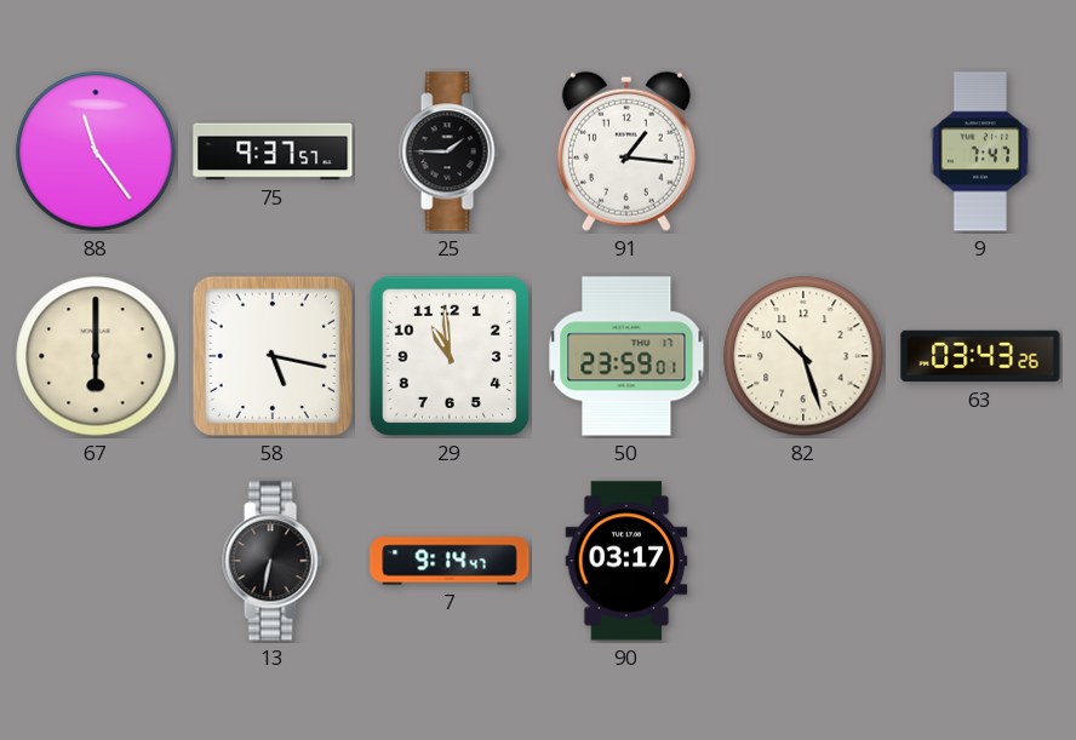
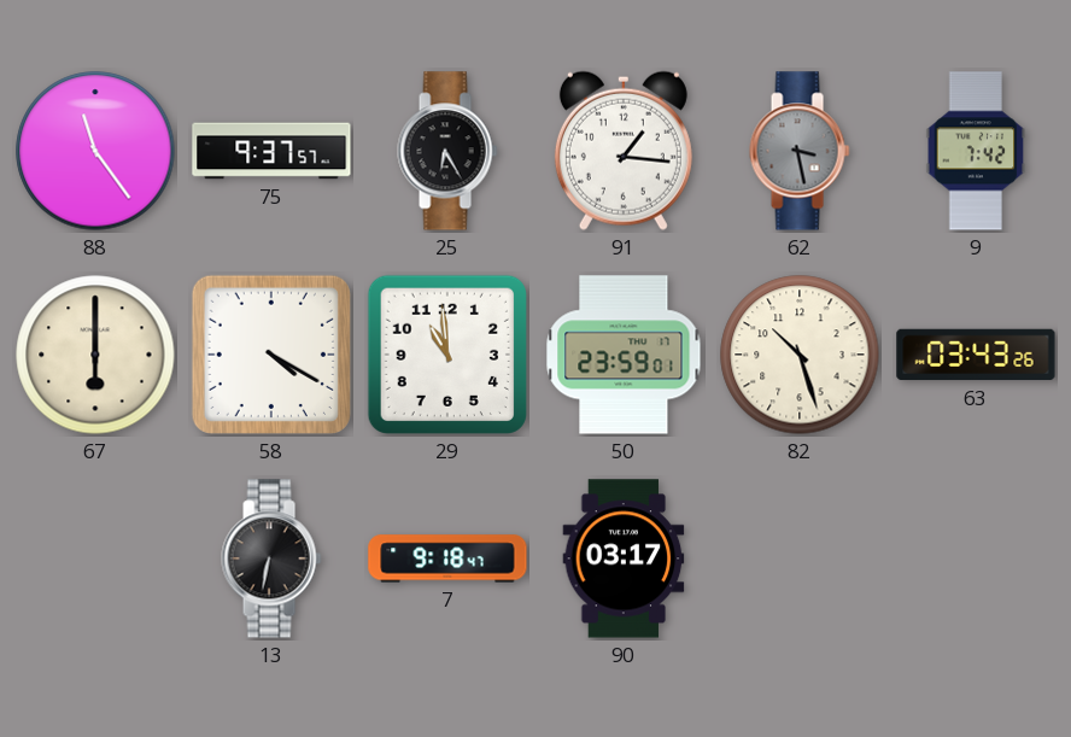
25: 1:45 -> 6:25
62: none -> 3:28
9: 7:47 -> 7:42
58: 5:17 -> 4:20
7: 9:14 -> 9:18
